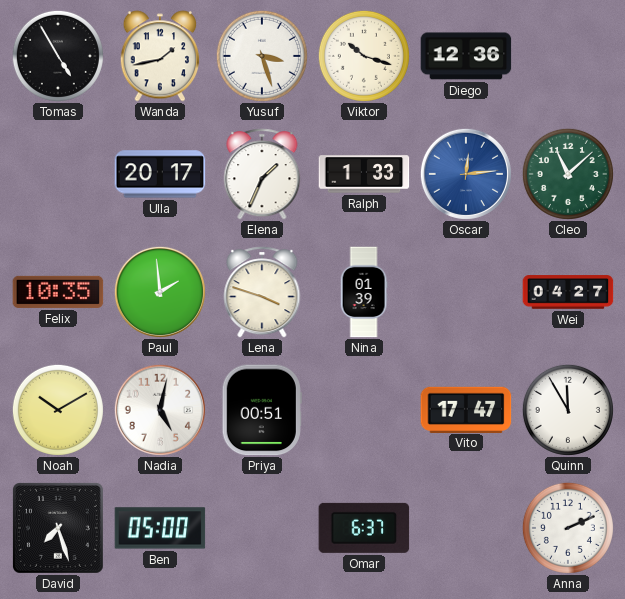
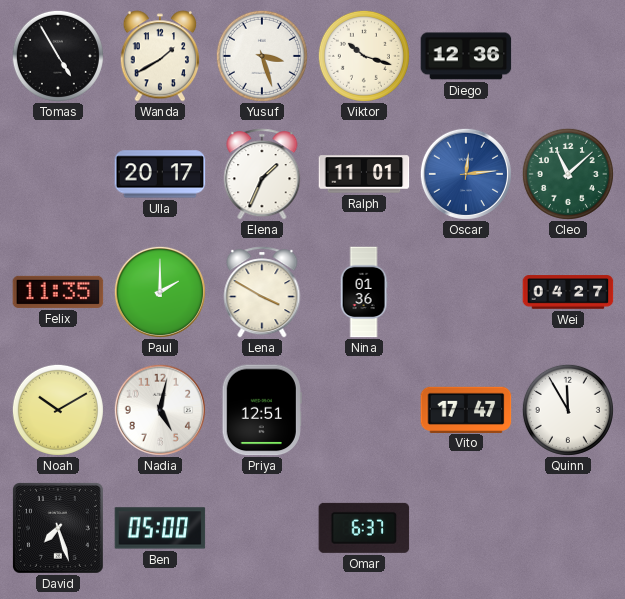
Wanda: 1:43 -> 1:40
Ralph: 1:33 -> 11:01
Felix: 10:35 -> 11:35
Paul: 1:59 -> 2:00
Lena: 3:48 -> 3:50
Nina: 01:39 -> 01:36
Priya: 00:51 -> 12:51
Anna: 2:11 -> none
